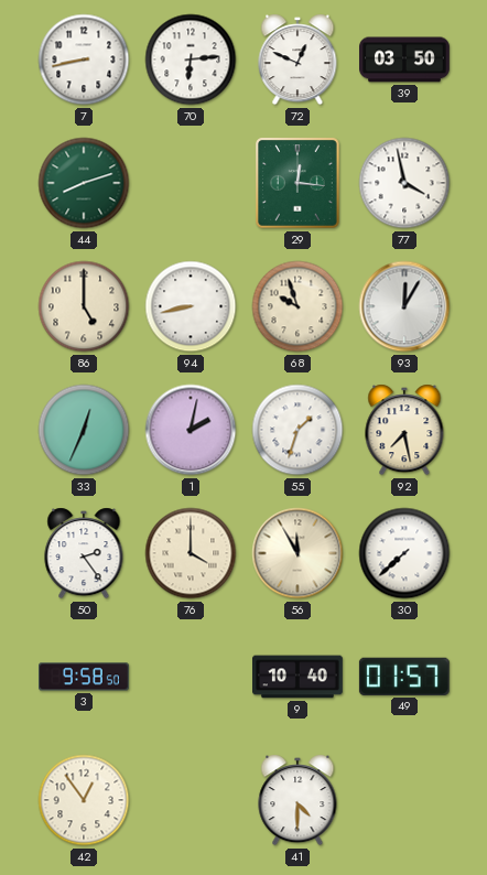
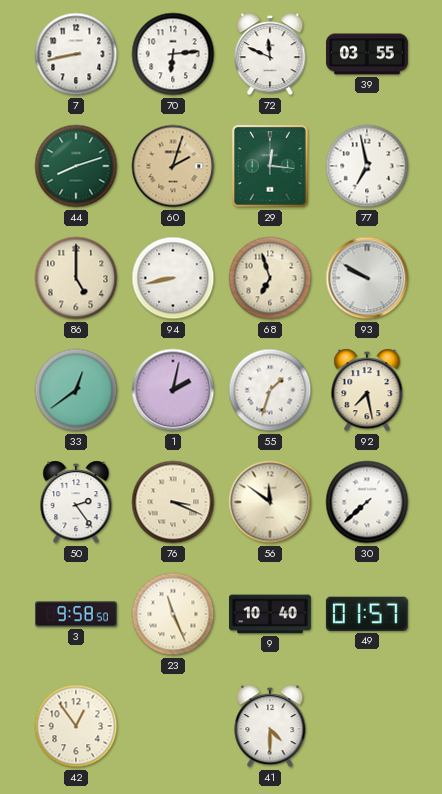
72: 12:49 -> 11:49
39: 03:50 -> 03:55
60: none -> 2:03
77: 3:58 -> 6:58
68: 9:57 -> 6:57
93: 12:05 -> 9:50
33: 12:34 -> 12:39
76: 4:00 -> 3:19
56: 11:55 -> 11:51
23: none -> 11:26
